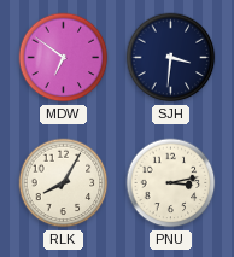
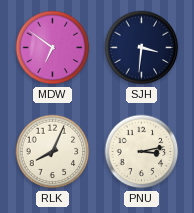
RLK: 8:05 -> 8:04
